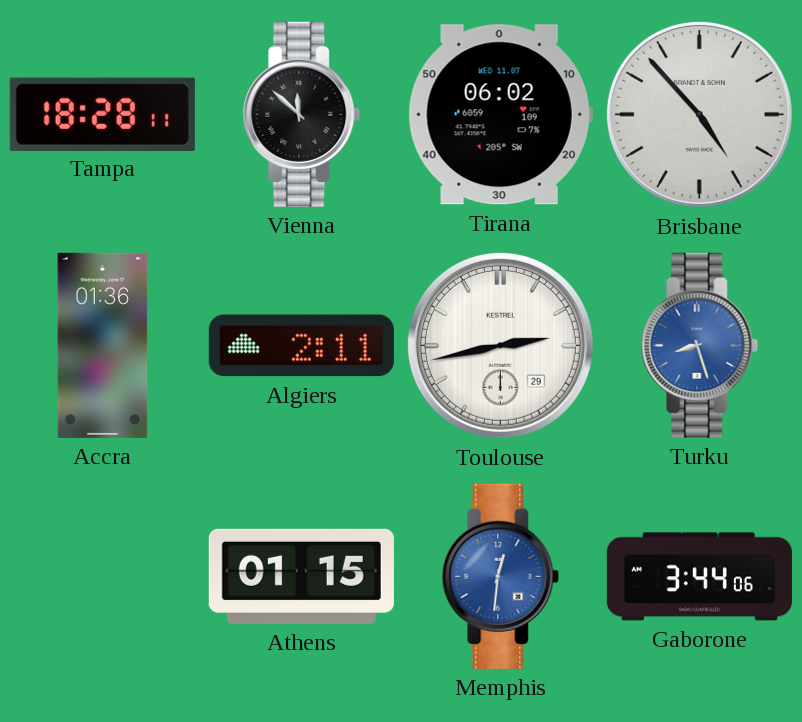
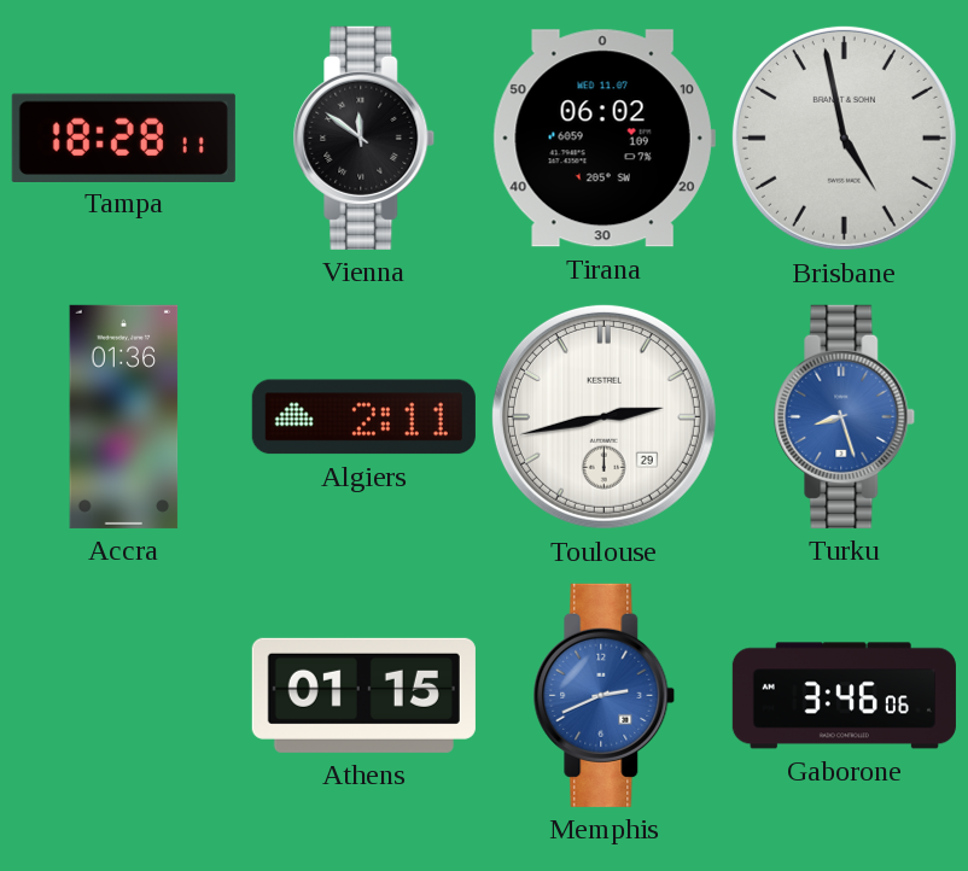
Vienna: 11:52 -> 11:51
Brisbane: 4:53 -> 4:58
Memphis: 12:31 -> 2:41
Gaborone: 3:44 -> 3:46
